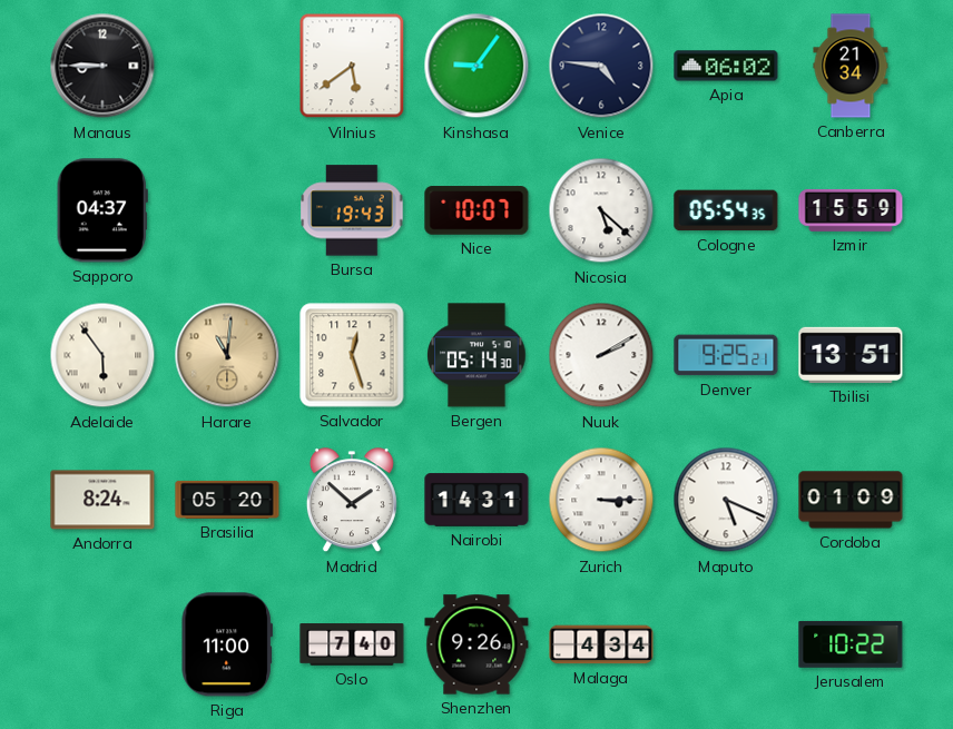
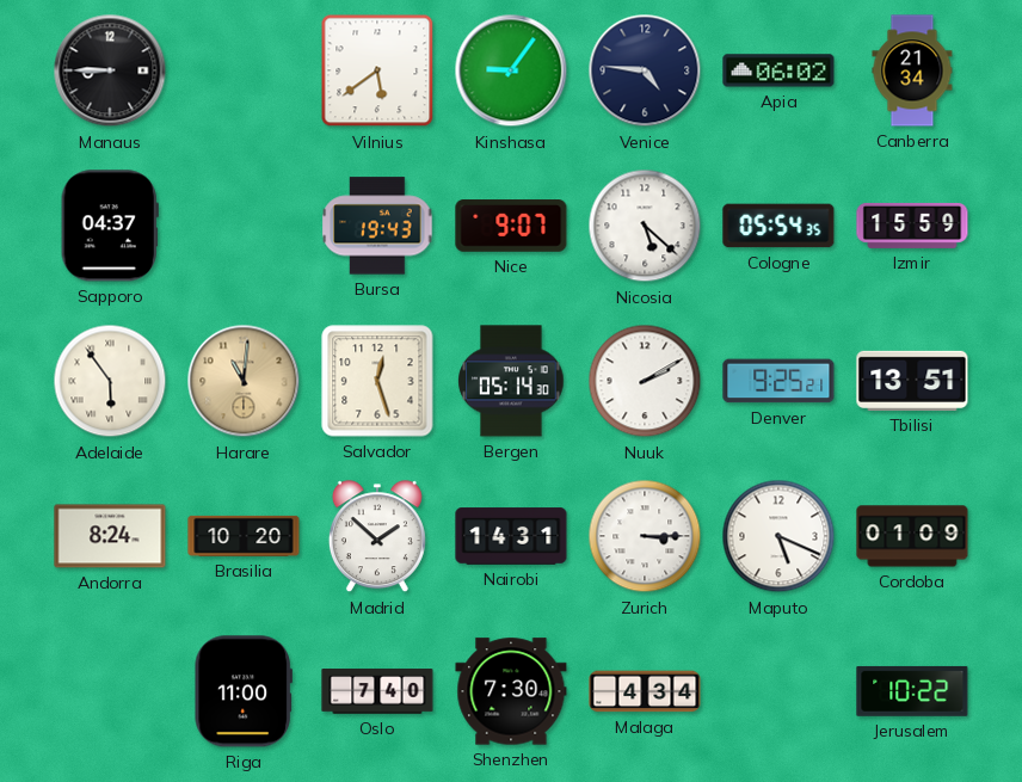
Nice: 10:07 -> 9:07
Brasilia: 05:20 -> 10:20
Shenzhen: 9:26 -> 7:30
